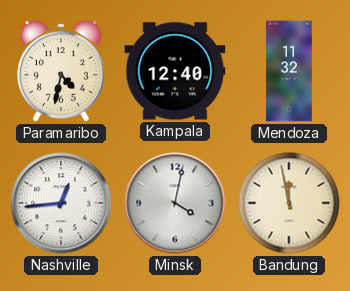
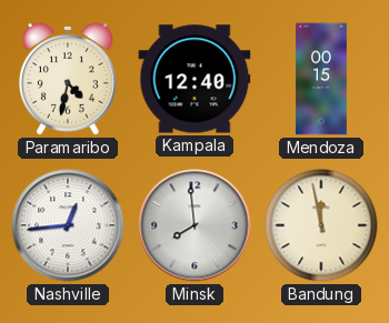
Mendoza: 11:32 -> 00:15
Minsk: 4:02 -> 7:59
